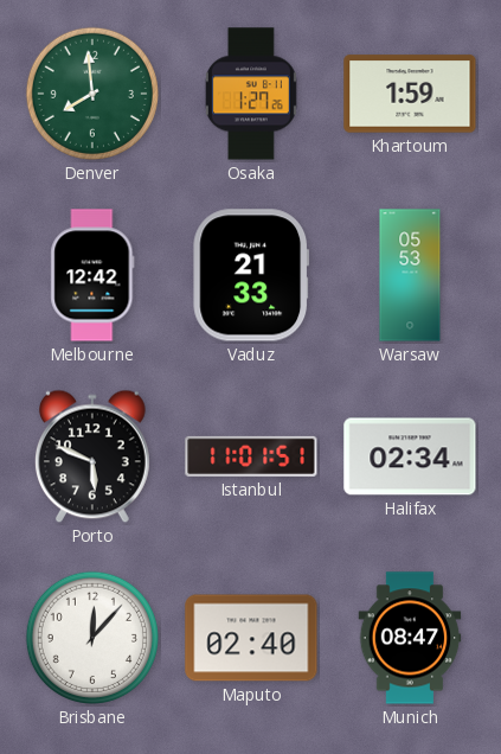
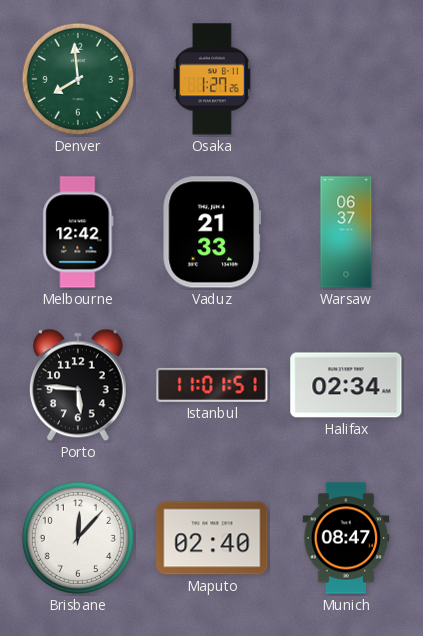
Khartoum: 1:59 -> none
Warsaw: 05:53 -> 06:37
Porto: 5:49 -> 5:46
